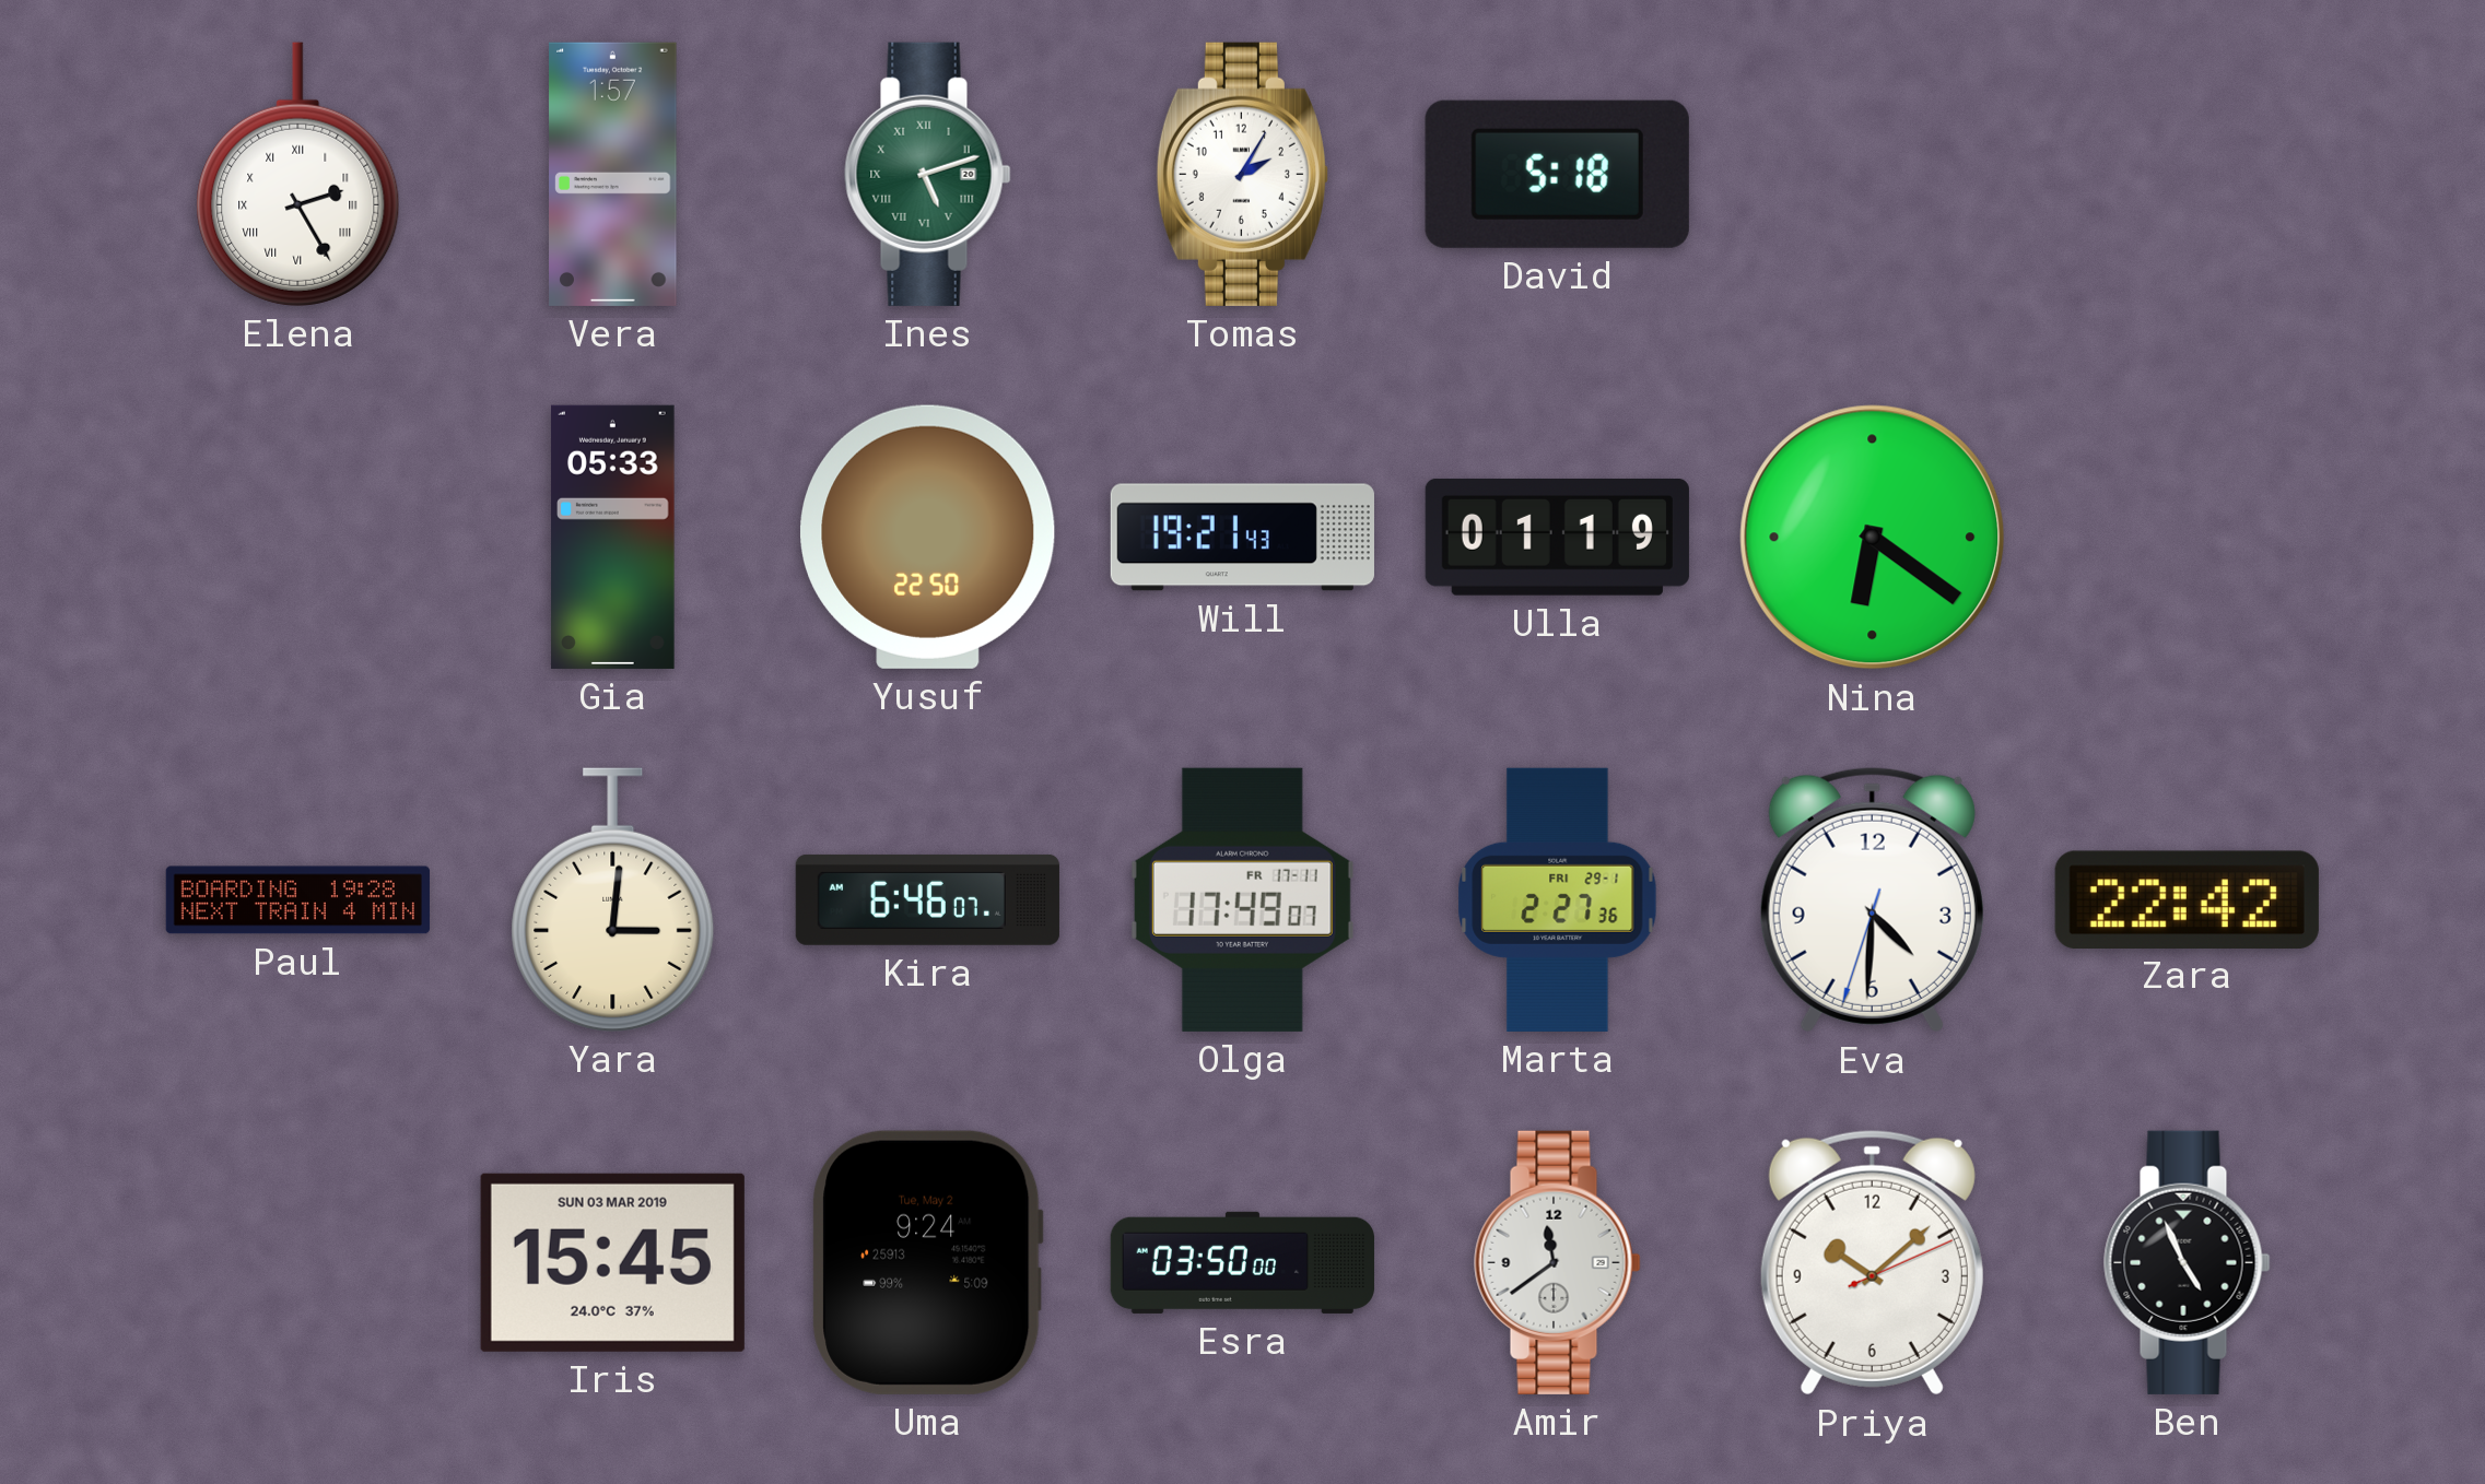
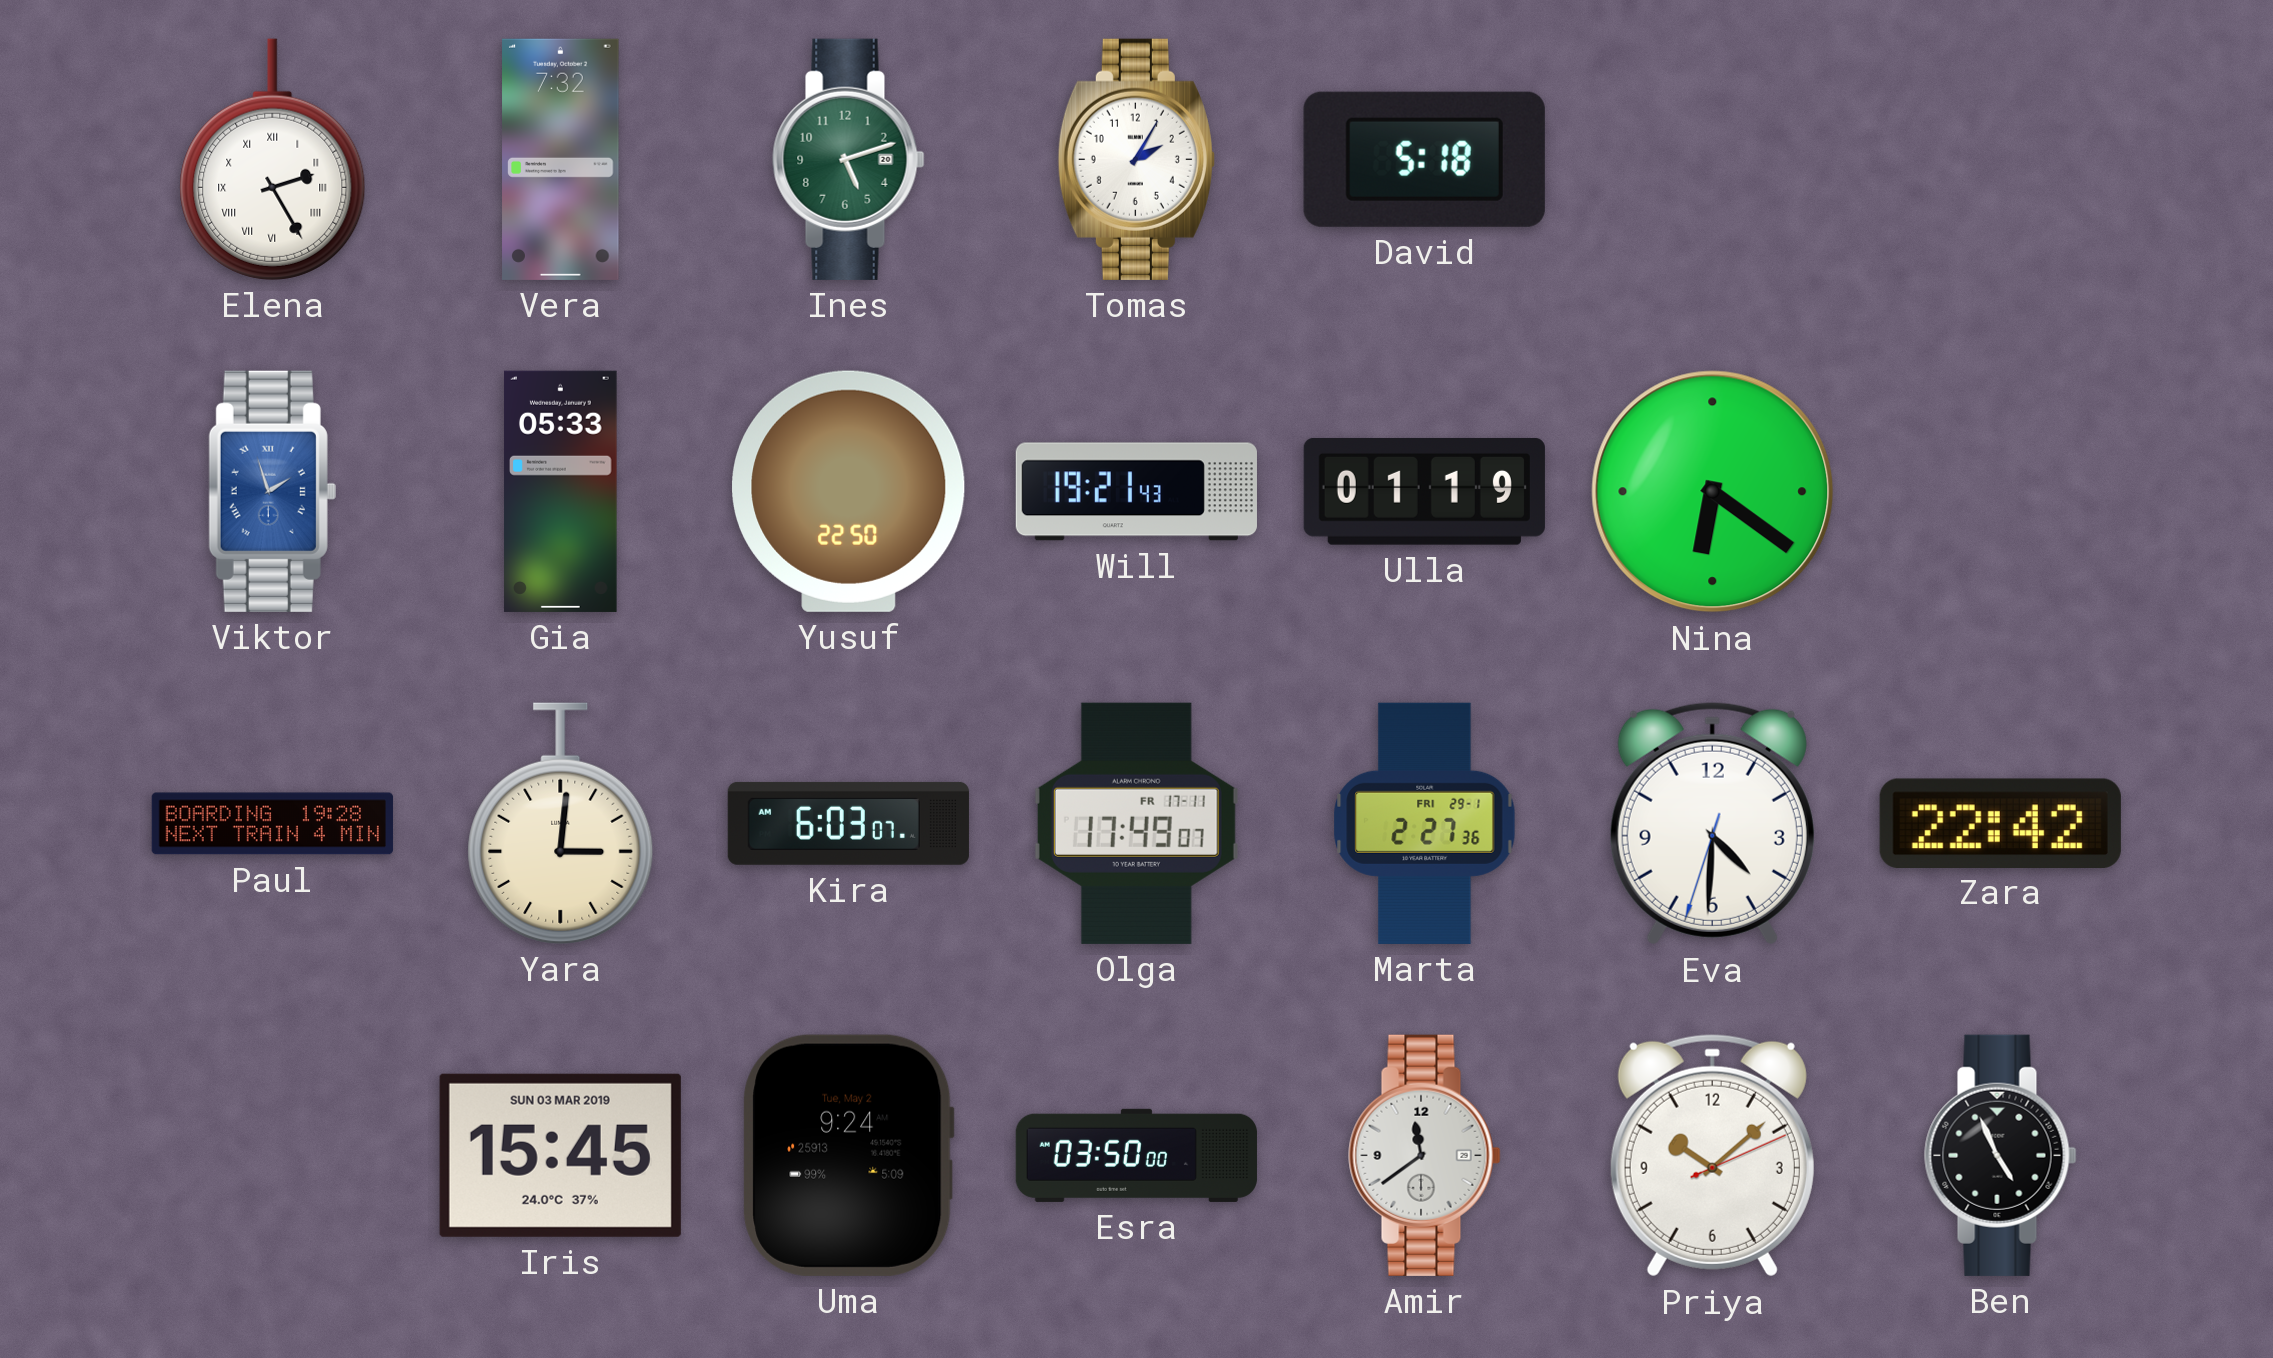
Vera: 1:57 -> 7:32
Ines numerals: Roman -> Arabic
Viktor: none -> 1:57
Kira: 6:46 -> 6:03
